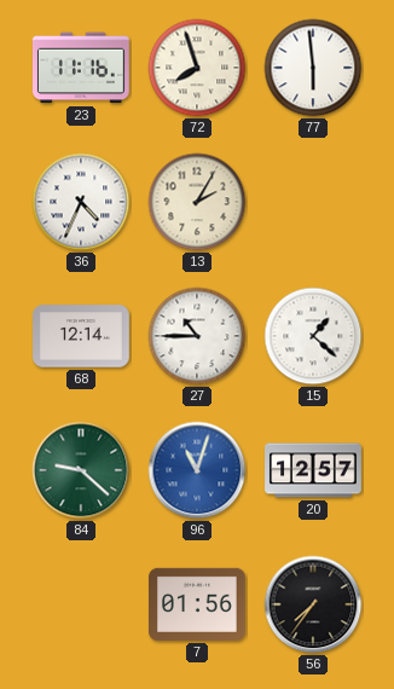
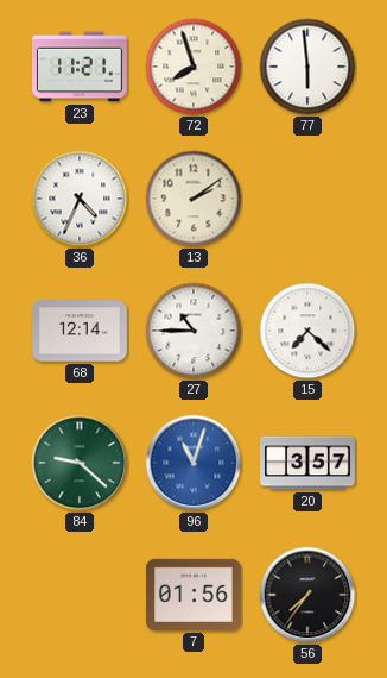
23: 11:16 -> 11:21
13: 2:05 -> 2:09
15: 1:22 -> 7:22
20: 12:57 -> 3:57
